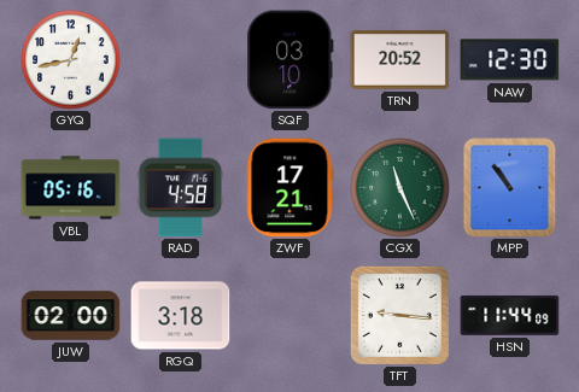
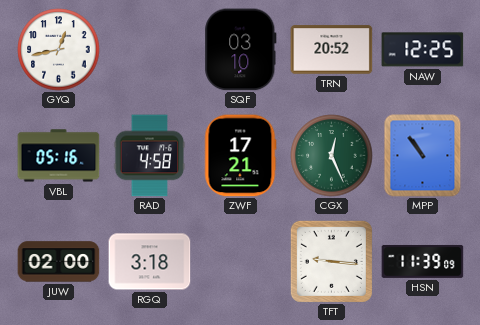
NAW: 12:30 -> 12:25
CGX: 11:26 -> 12:26
HSN: 11:44 -> 11:39
